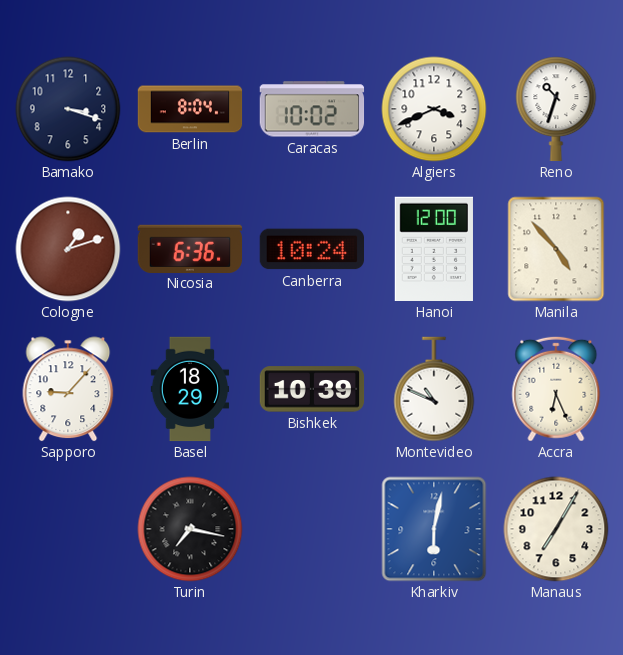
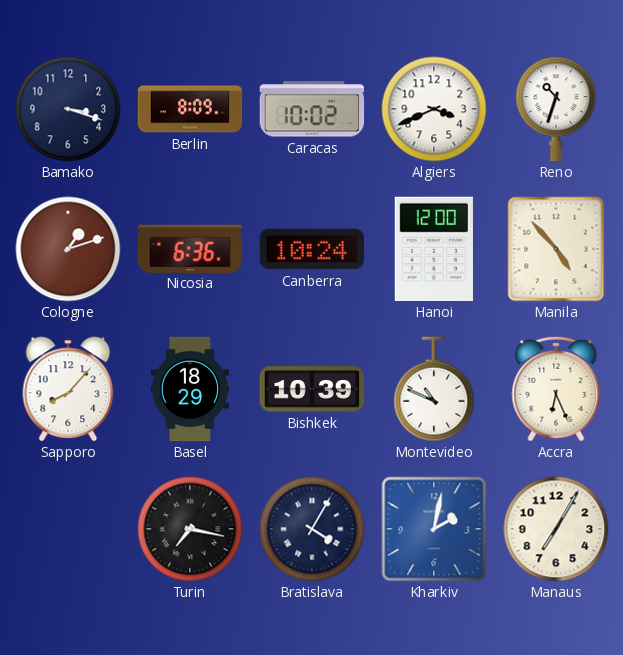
Berlin: 8:04 -> 8:09
Sapporo: 9:07 -> 8:07
Bratislava: none -> 4:05
Kharkiv: 6:02 -> 2:02
